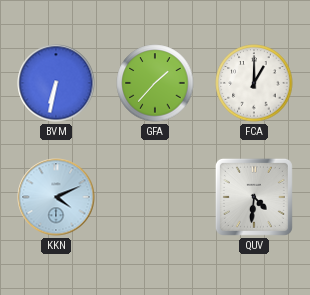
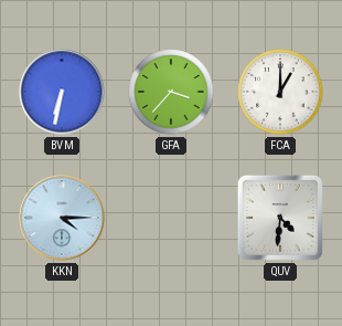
GFA: 1:37 -> 3:37
KKN: 4:11 -> 4:15
